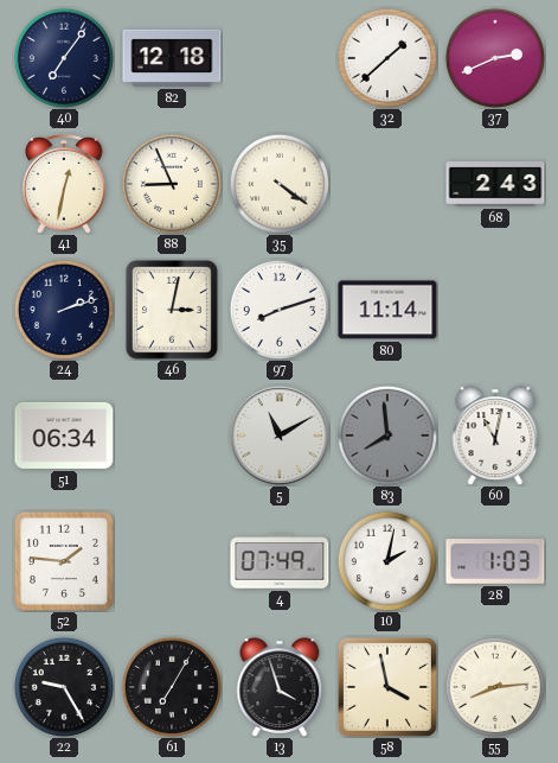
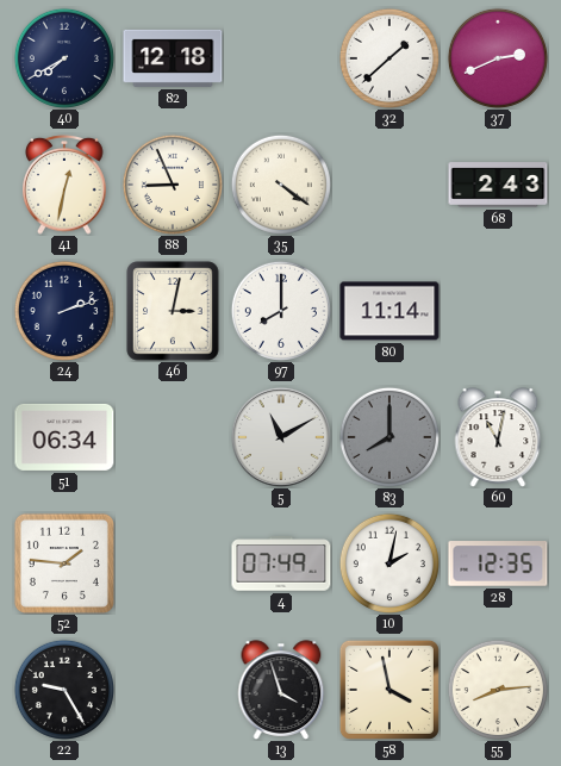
40: 7:06 -> 7:40
97: 8:12 -> 8:00
83: 7:59 -> 8:00
28: 1:03 -> 12:35
61: 7:05 -> none
